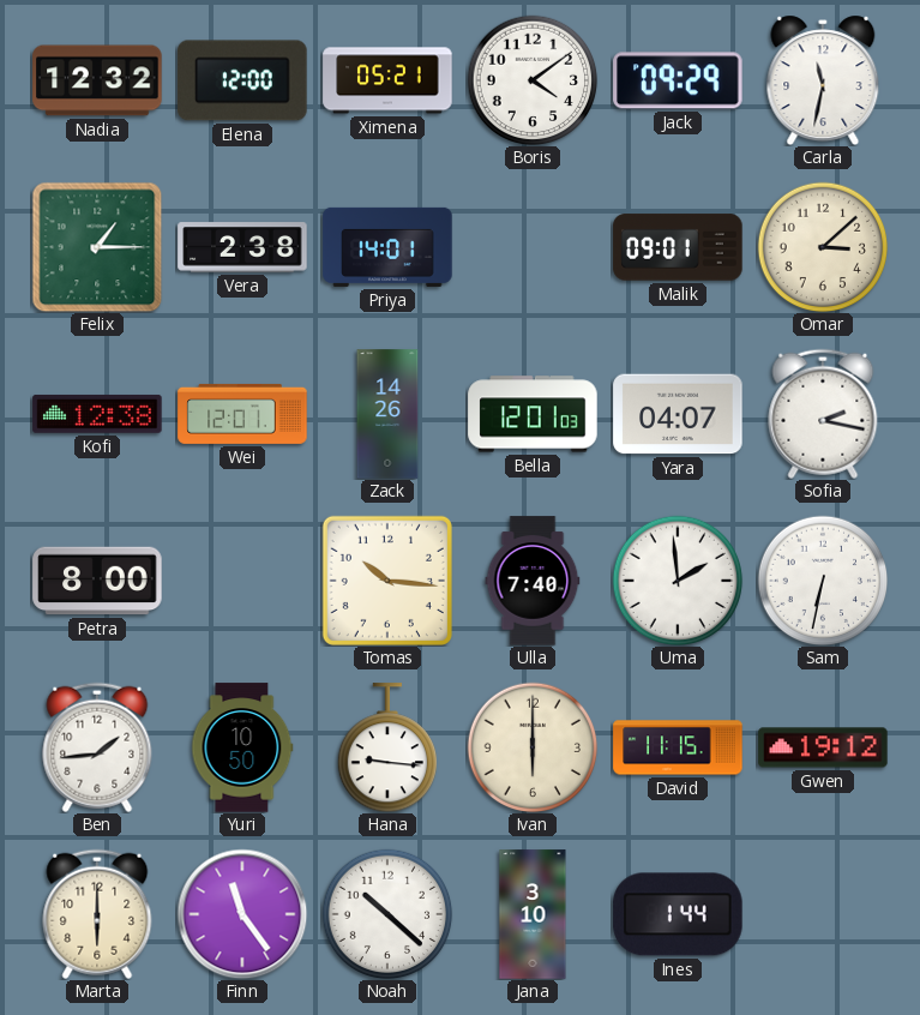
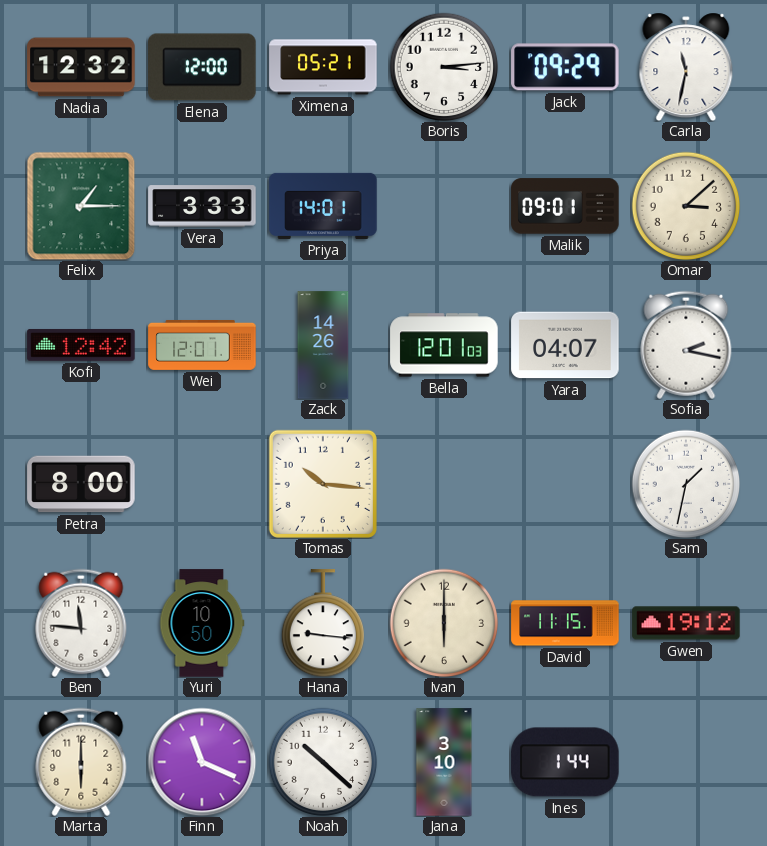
Boris: 4:09 -> 3:14
Vera: 2:38 -> 3:33
Kofi: 12:38 -> 12:42
Ulla: 7:40 -> none
Uma: 1:59 -> none
Sam: 6:32 -> 1:32
Ben: 1:44 -> 11:46
Finn: 11:24 -> 11:19
